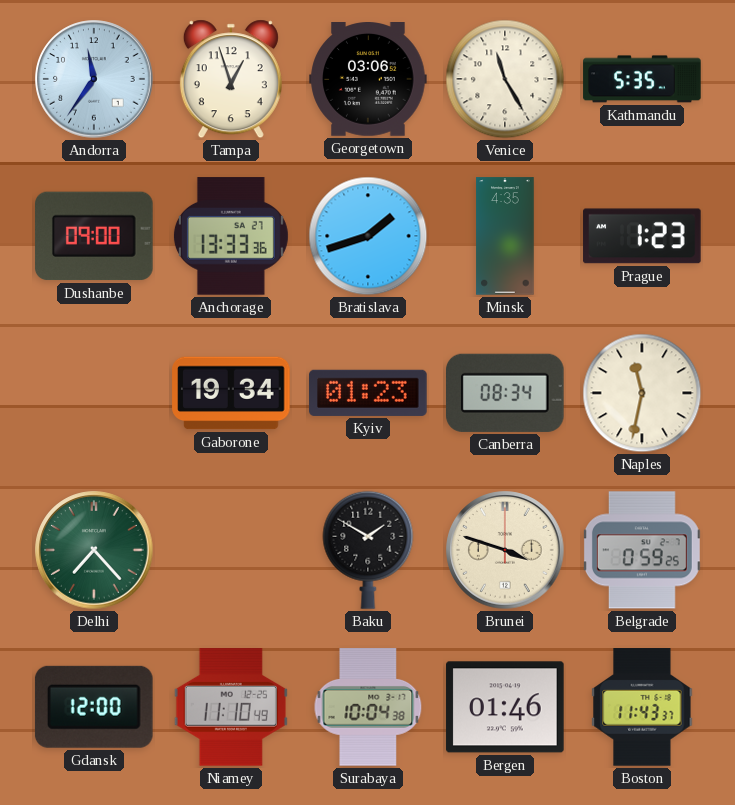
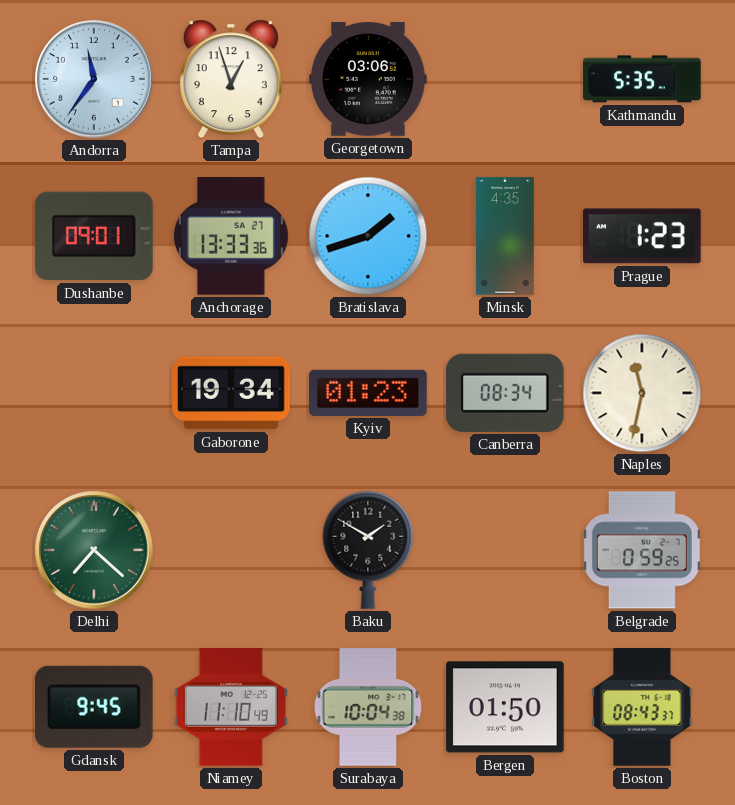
Venice: 11:25 -> none
Dushanbe: 09:00 -> 09:01
Delhi: 7:23 -> 7:22
Brunei: 3:48 -> none
Gdansk: 12:00 -> 9:45
Bergen: 01:46 -> 01:50
Boston: 11:43 -> 08:43
